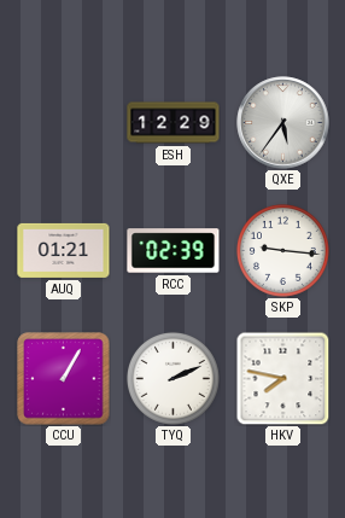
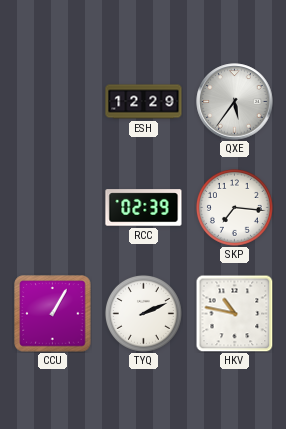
AUQ: 01:21 -> none
SKP: 9:16 -> 7:16
HKV: 7:47 -> 10:47
